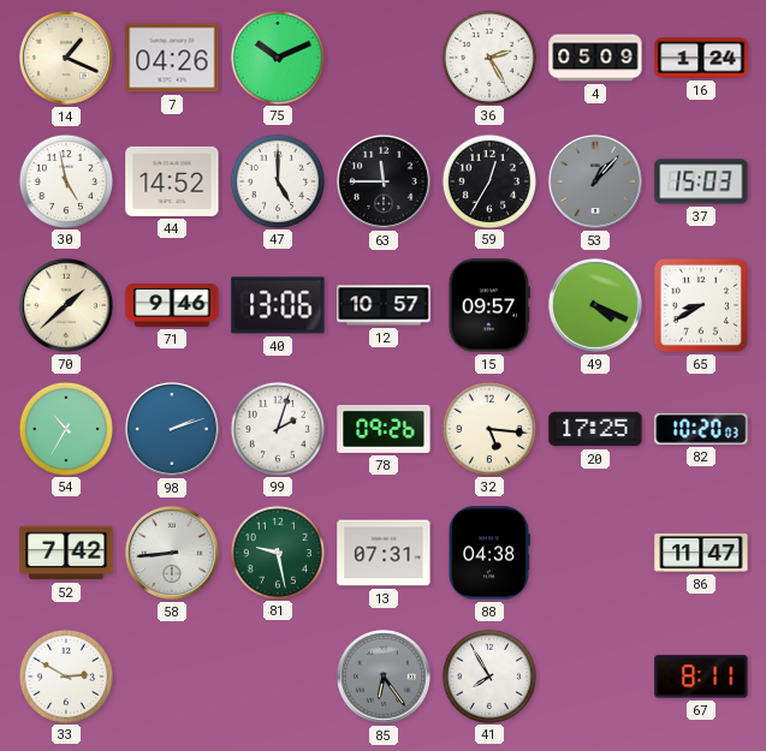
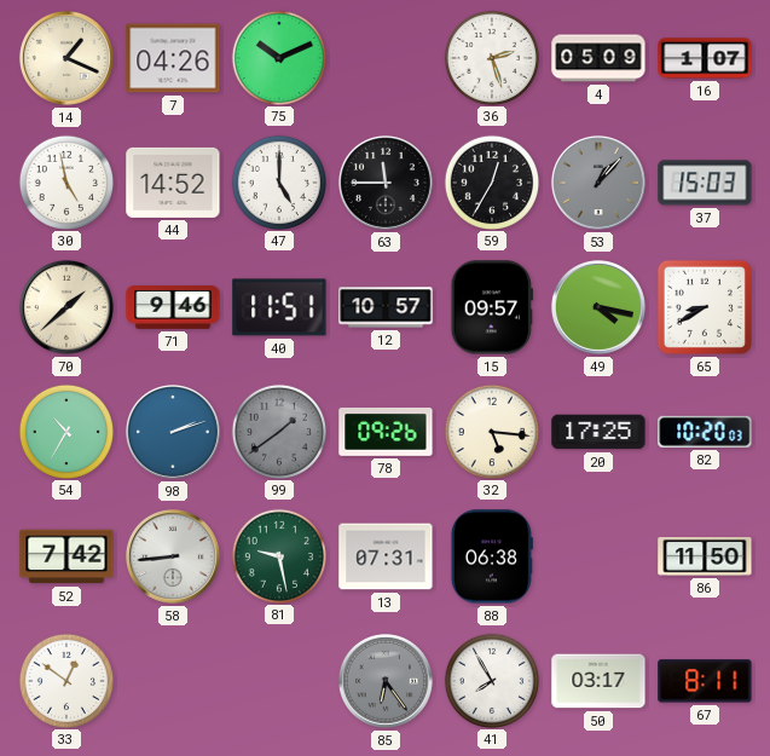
36: 2:25 -> 2:27
16: 1:24 -> 1:07
40: 13:06 -> 11:51
49: 4:19 -> 4:17
99: 2:03 -> 1:39
99 dial: white -> grey
88: 04:38 -> 06:38
86: 11:47 -> 11:50
33: 2:50 -> 12:51
50: none -> 03:17
